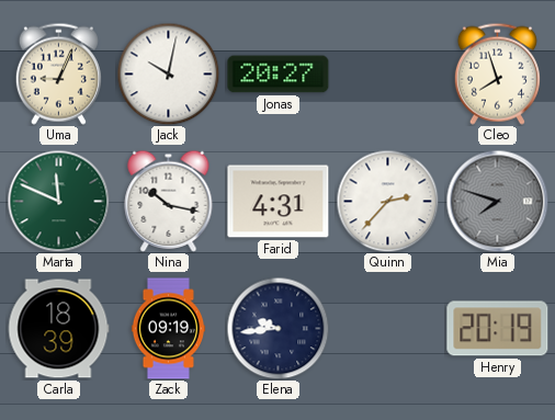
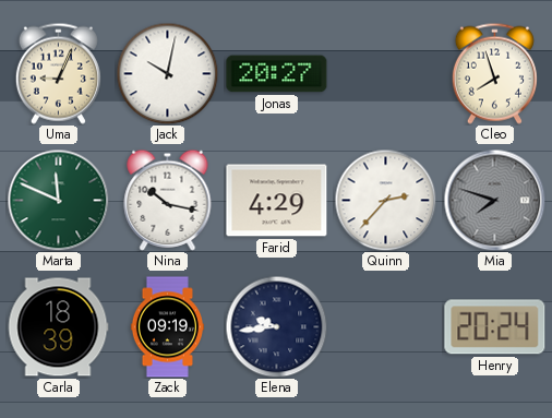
Farid: 4:31 -> 4:29
Henry: 20:19 -> 20:24
